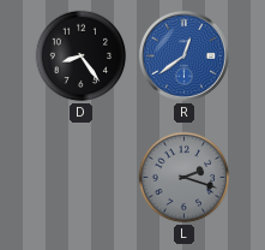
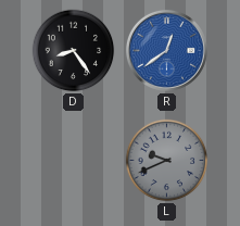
L: 2:18 -> 9:41
